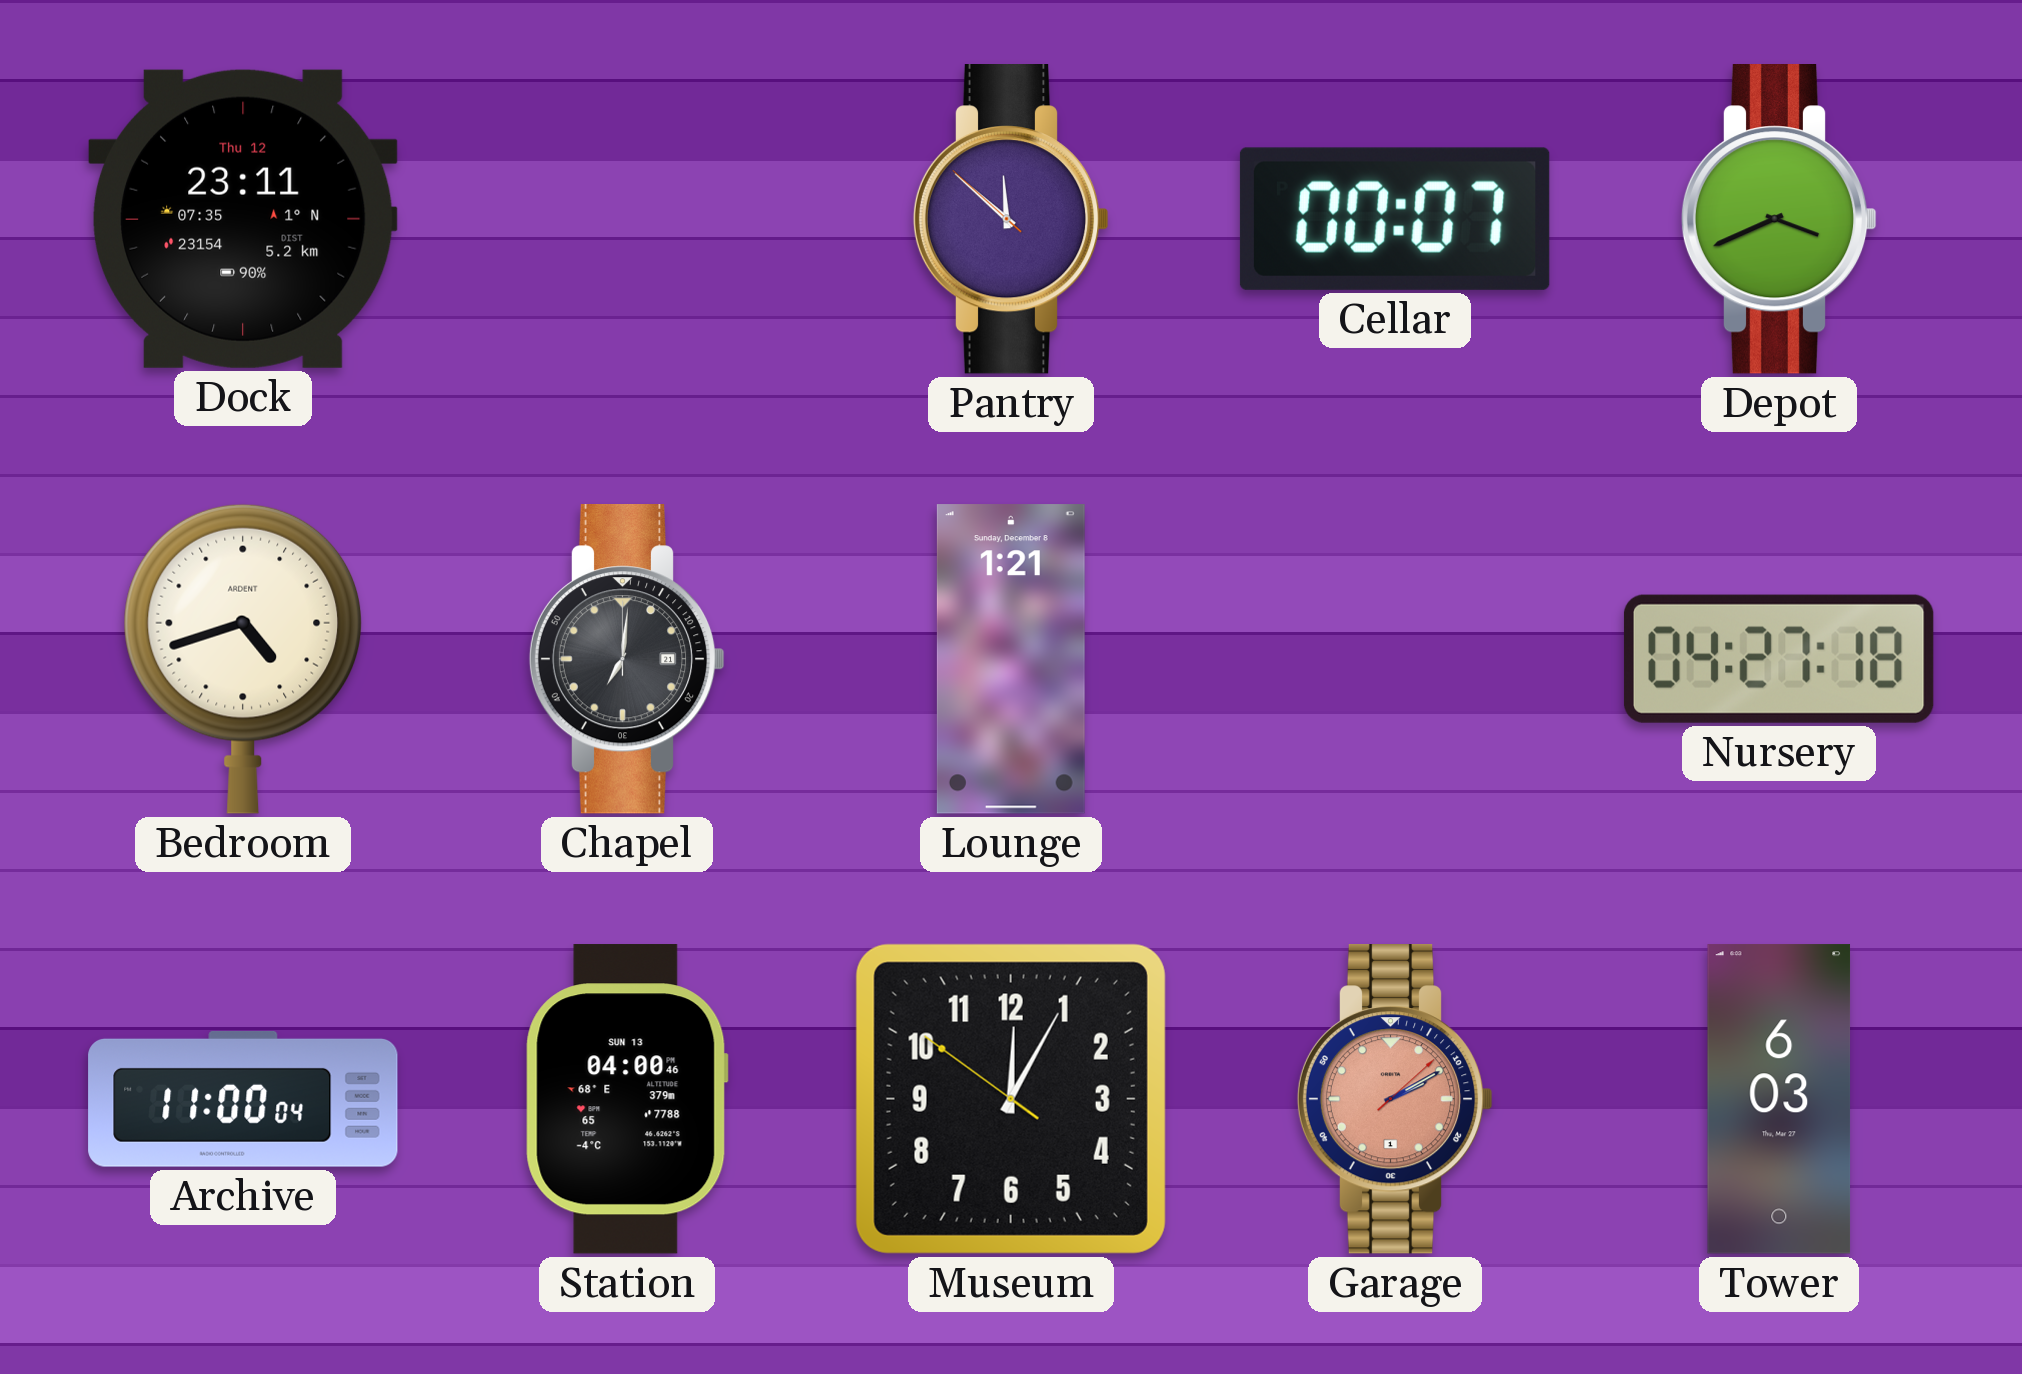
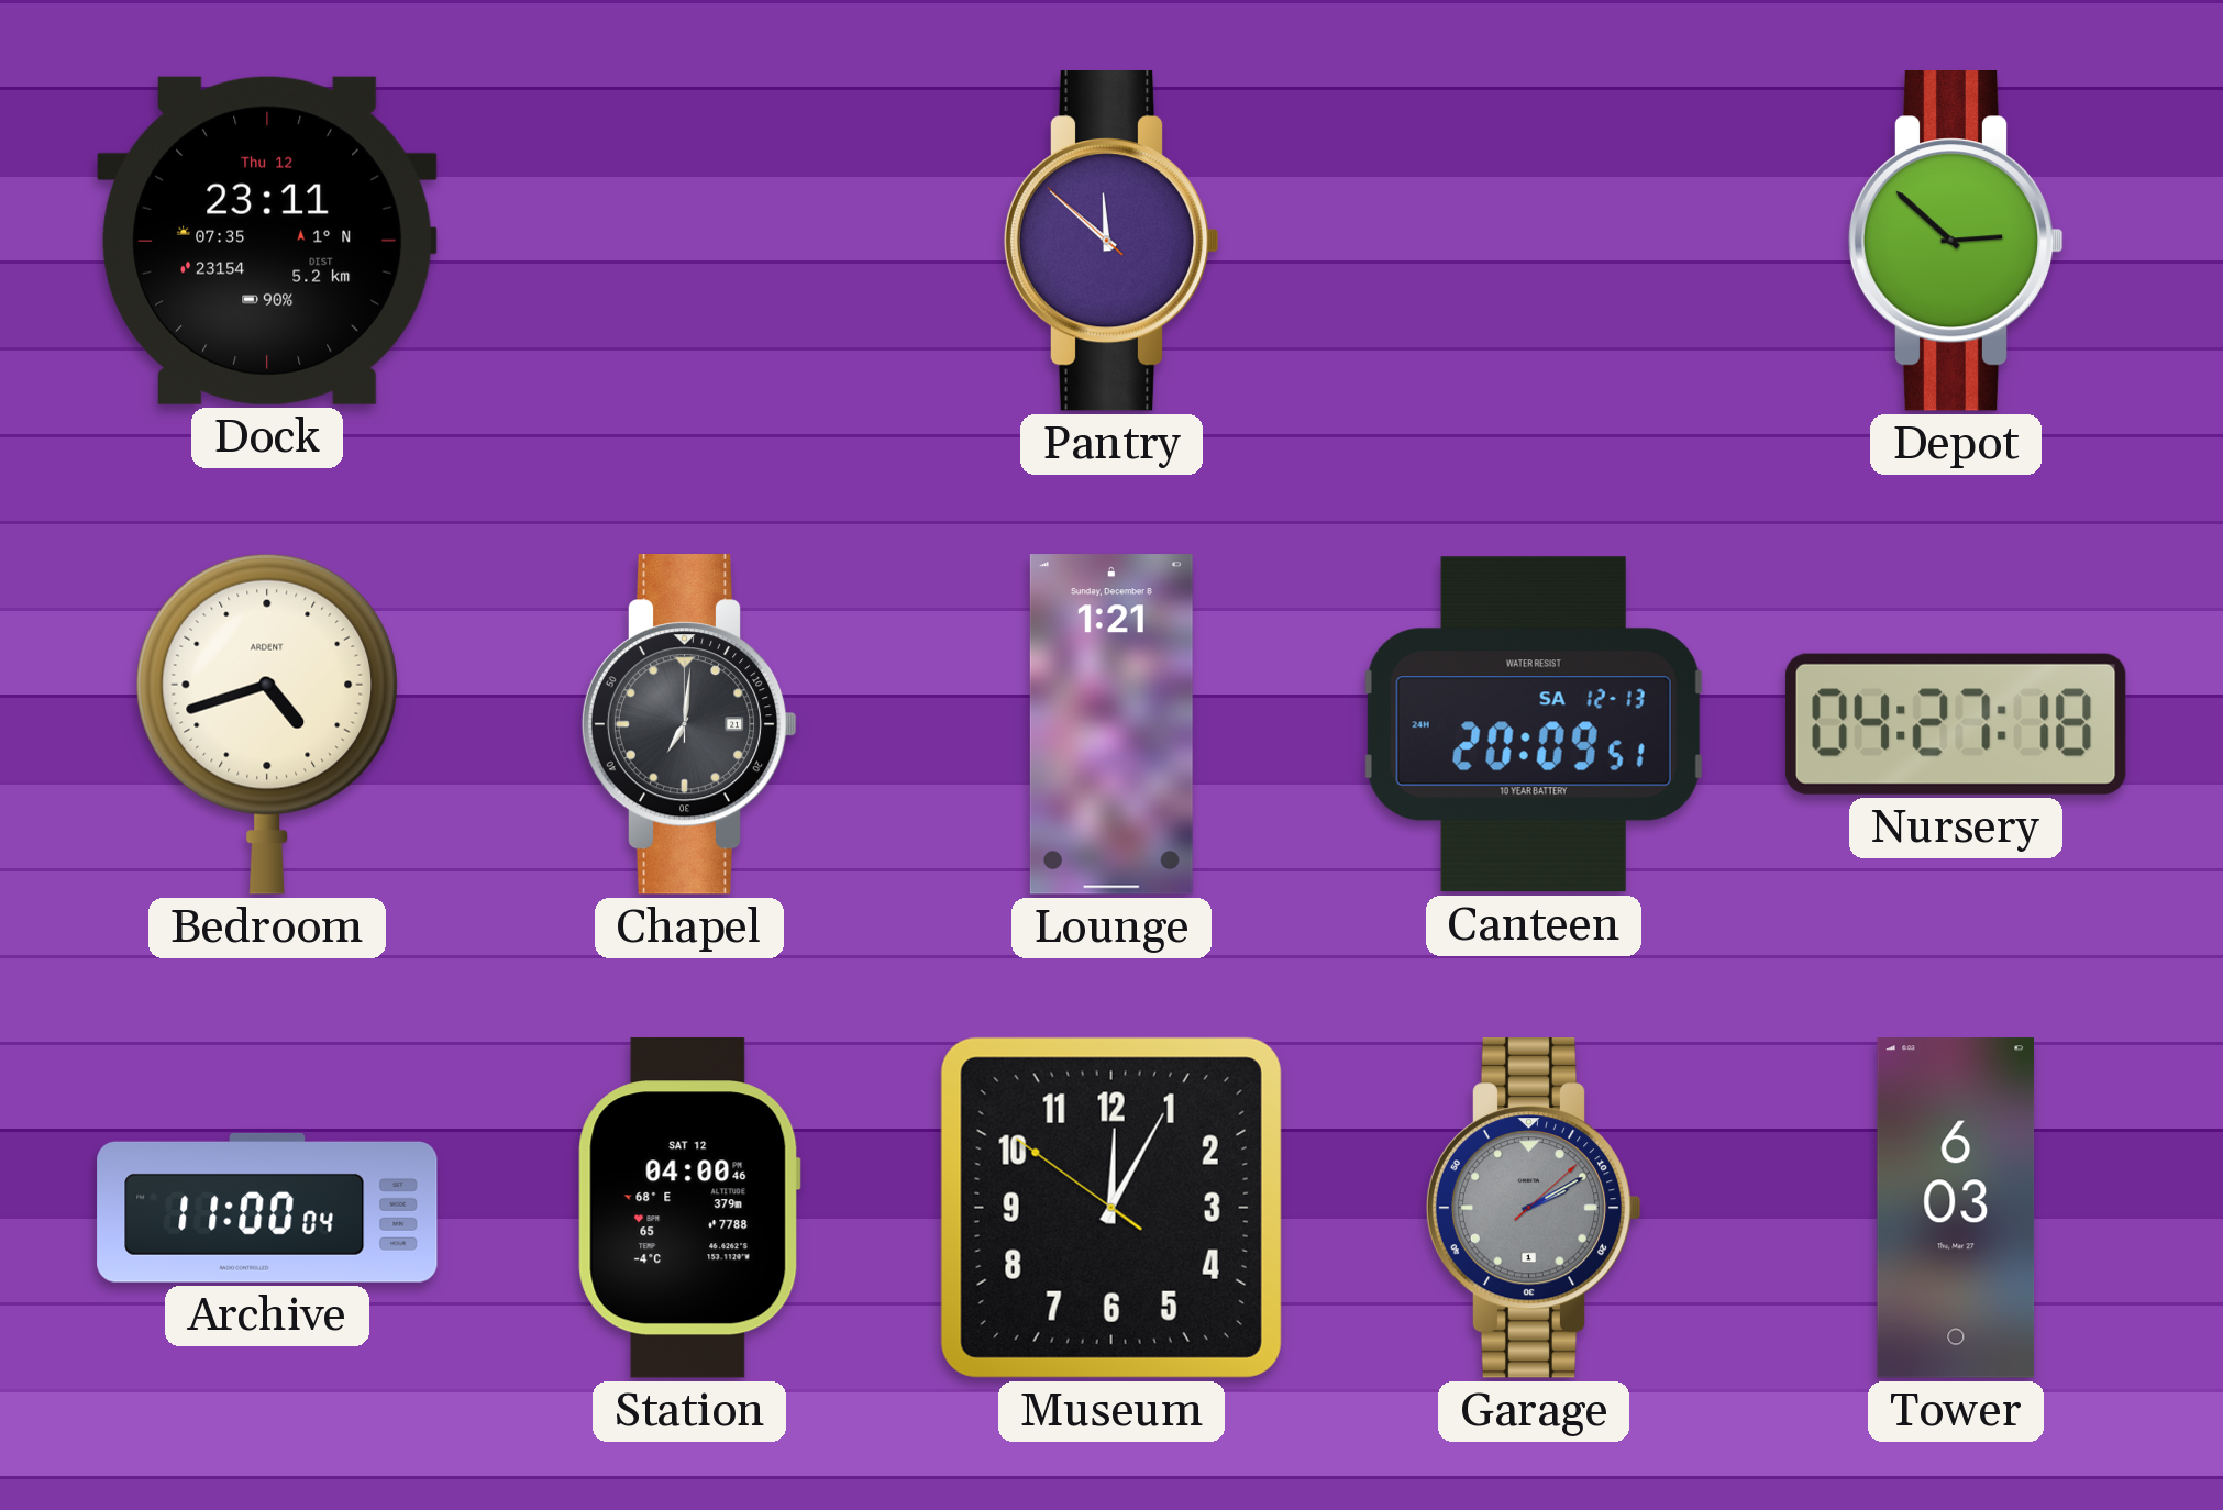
Cellar: 00:07 -> none
Depot: 3:41 -> 2:52
Canteen: none -> 20:09
Station date: SUN 13 -> SAT 12
Garage dial: salmon -> grey
